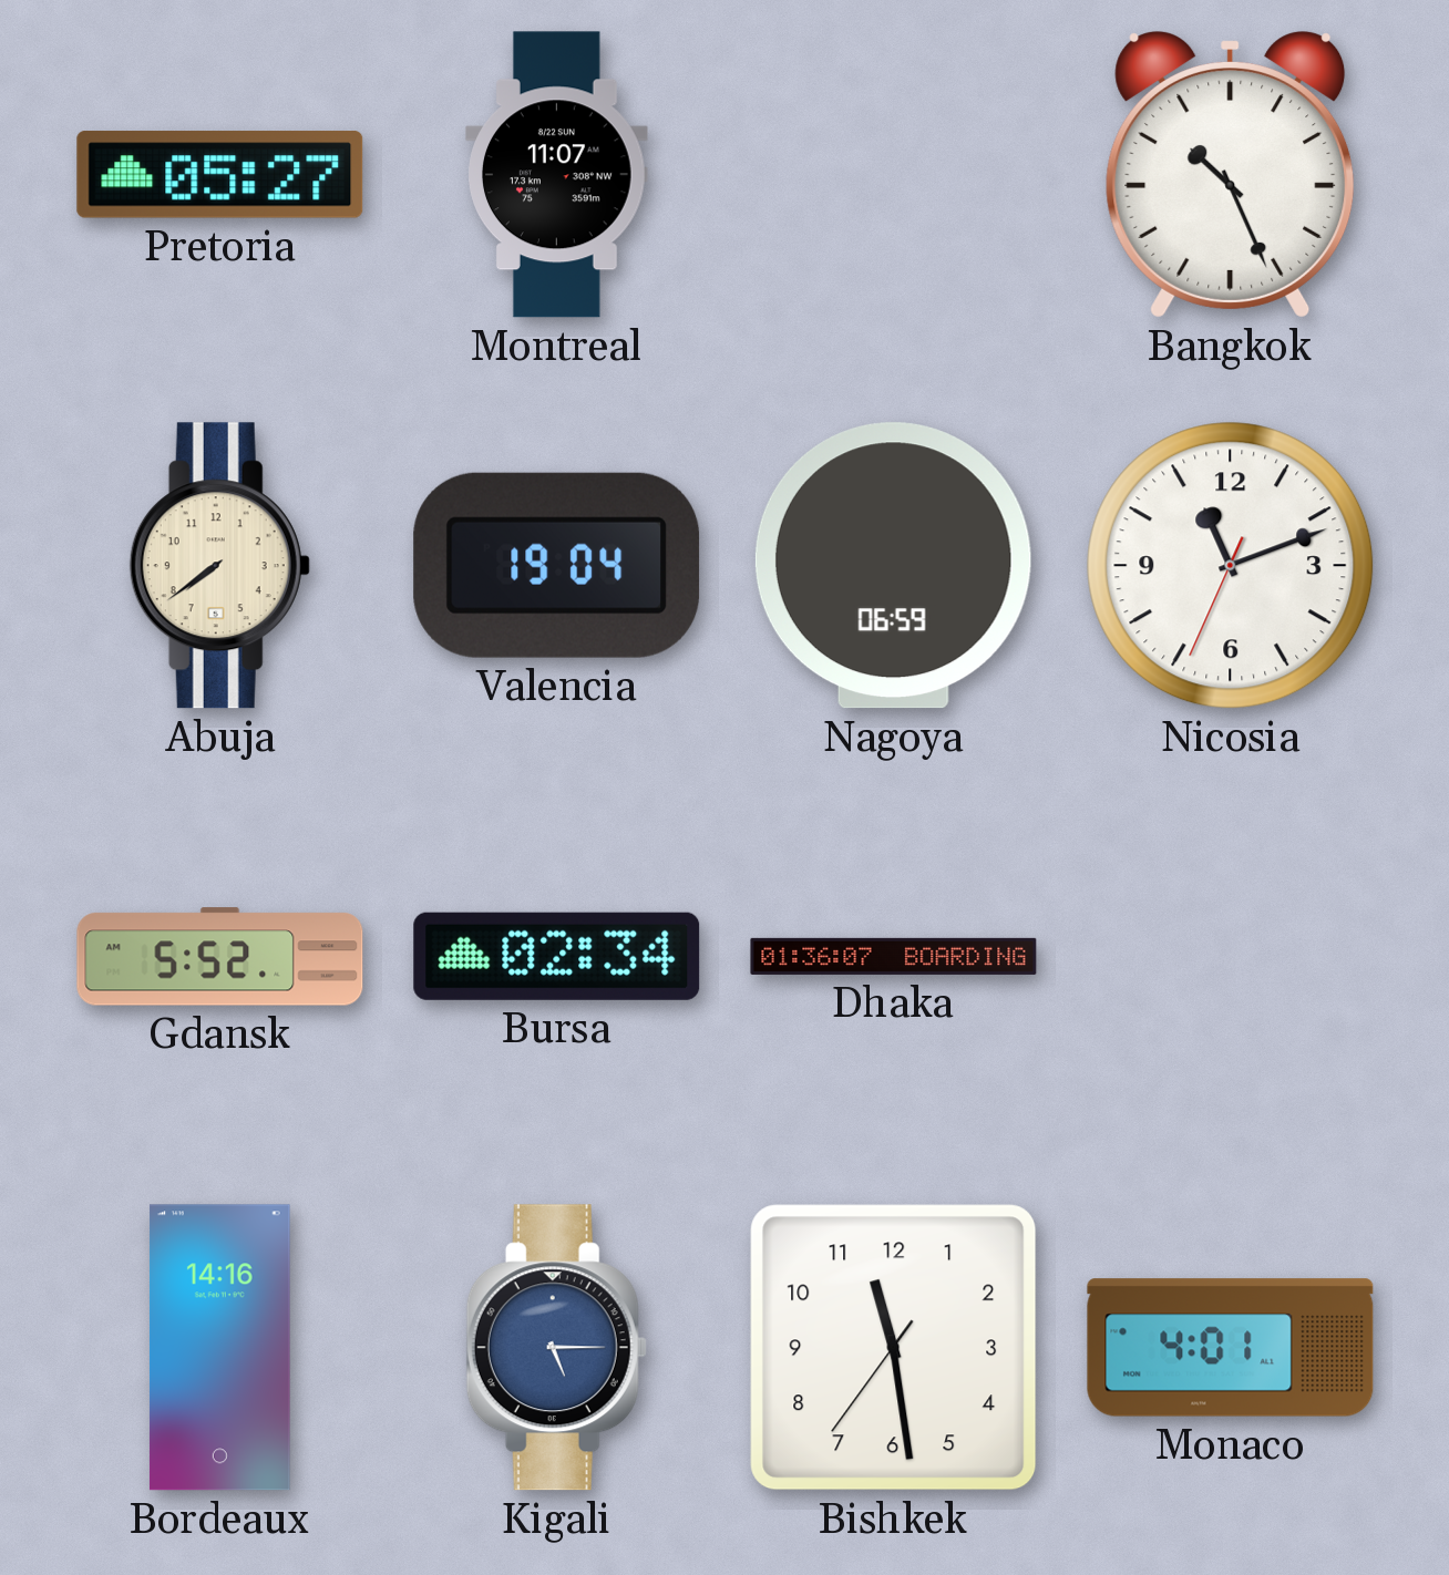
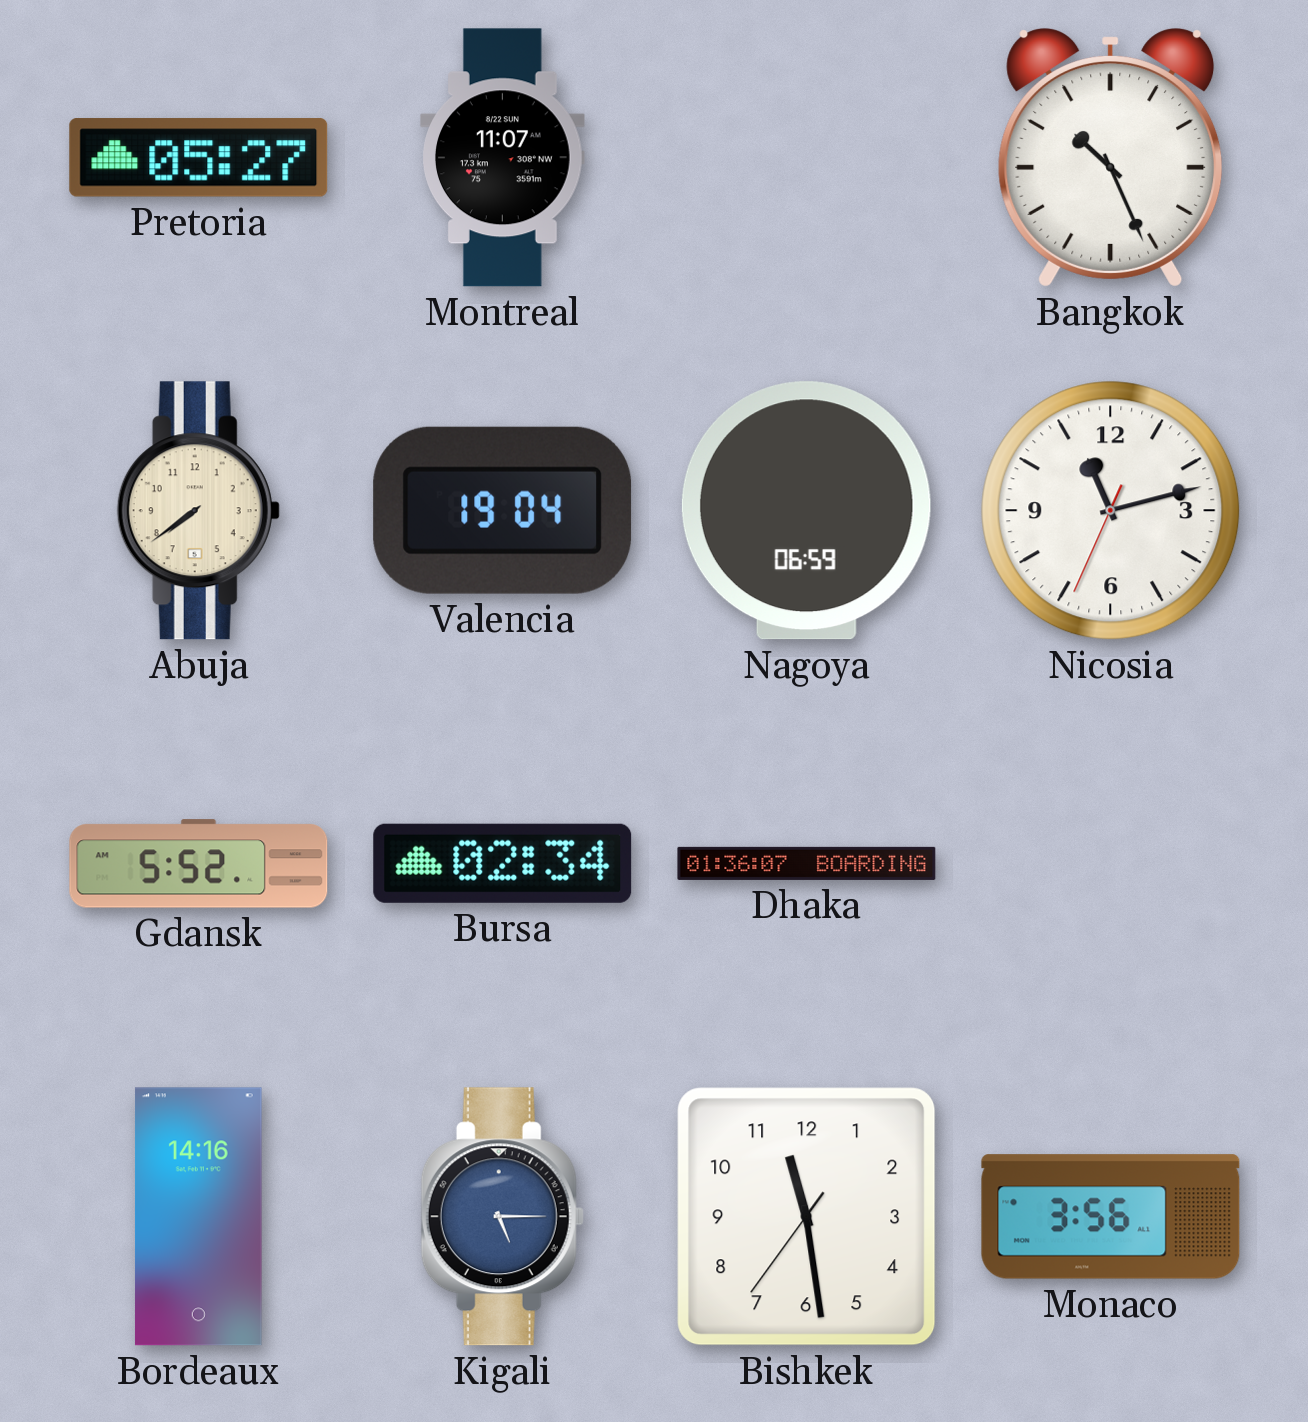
Nicosia: 11:11 -> 11:12
Monaco: 4:01 -> 3:56
